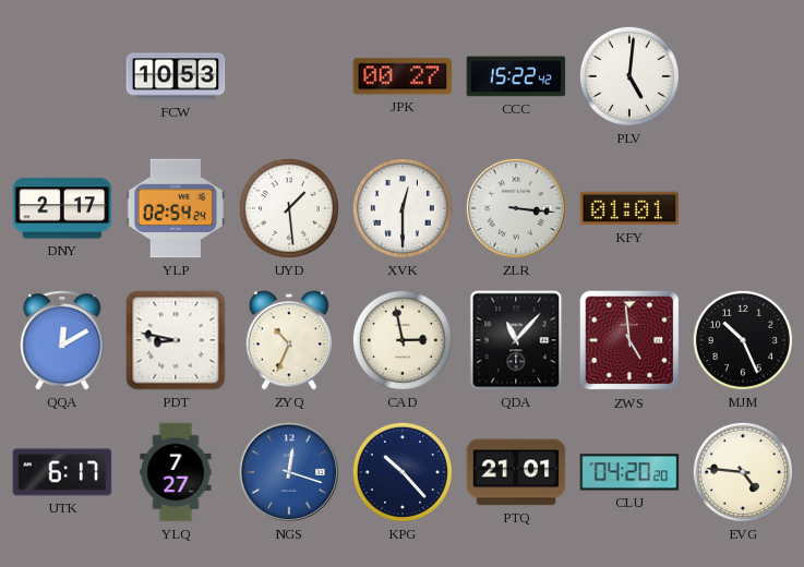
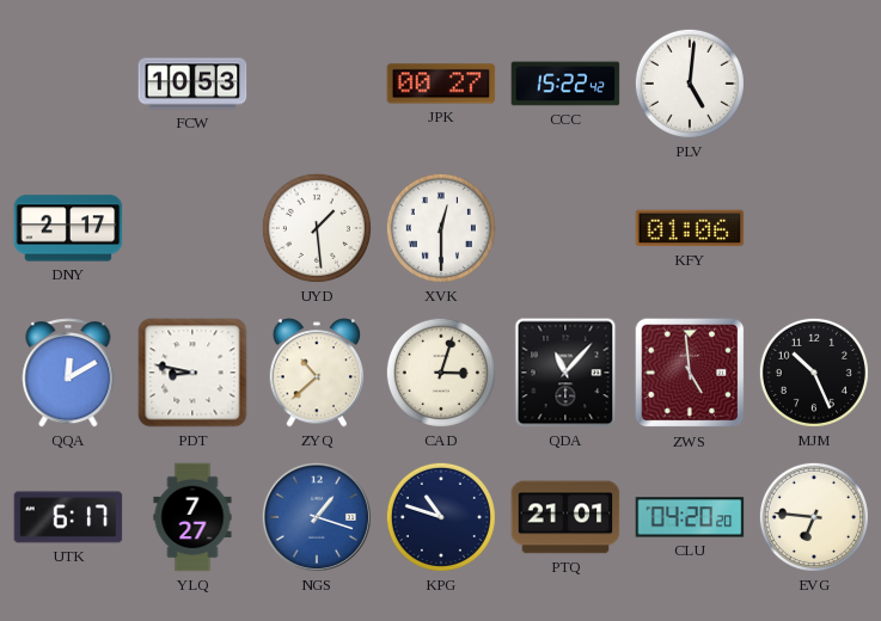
YLP: 02:54 -> none
ZLR: 3:16 -> none
KFY: 01:01 -> 01:06
ZYQ: 10:34 -> 10:38
CAD: 2:58 -> 3:03
NGS: 12:18 -> 1:18
KPG: 10:23 -> 10:48
EVG: 4:46 -> 6:46
